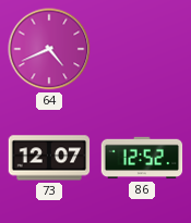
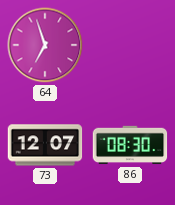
64: 4:41 -> 6:57
86: 12:52 -> 08:30
